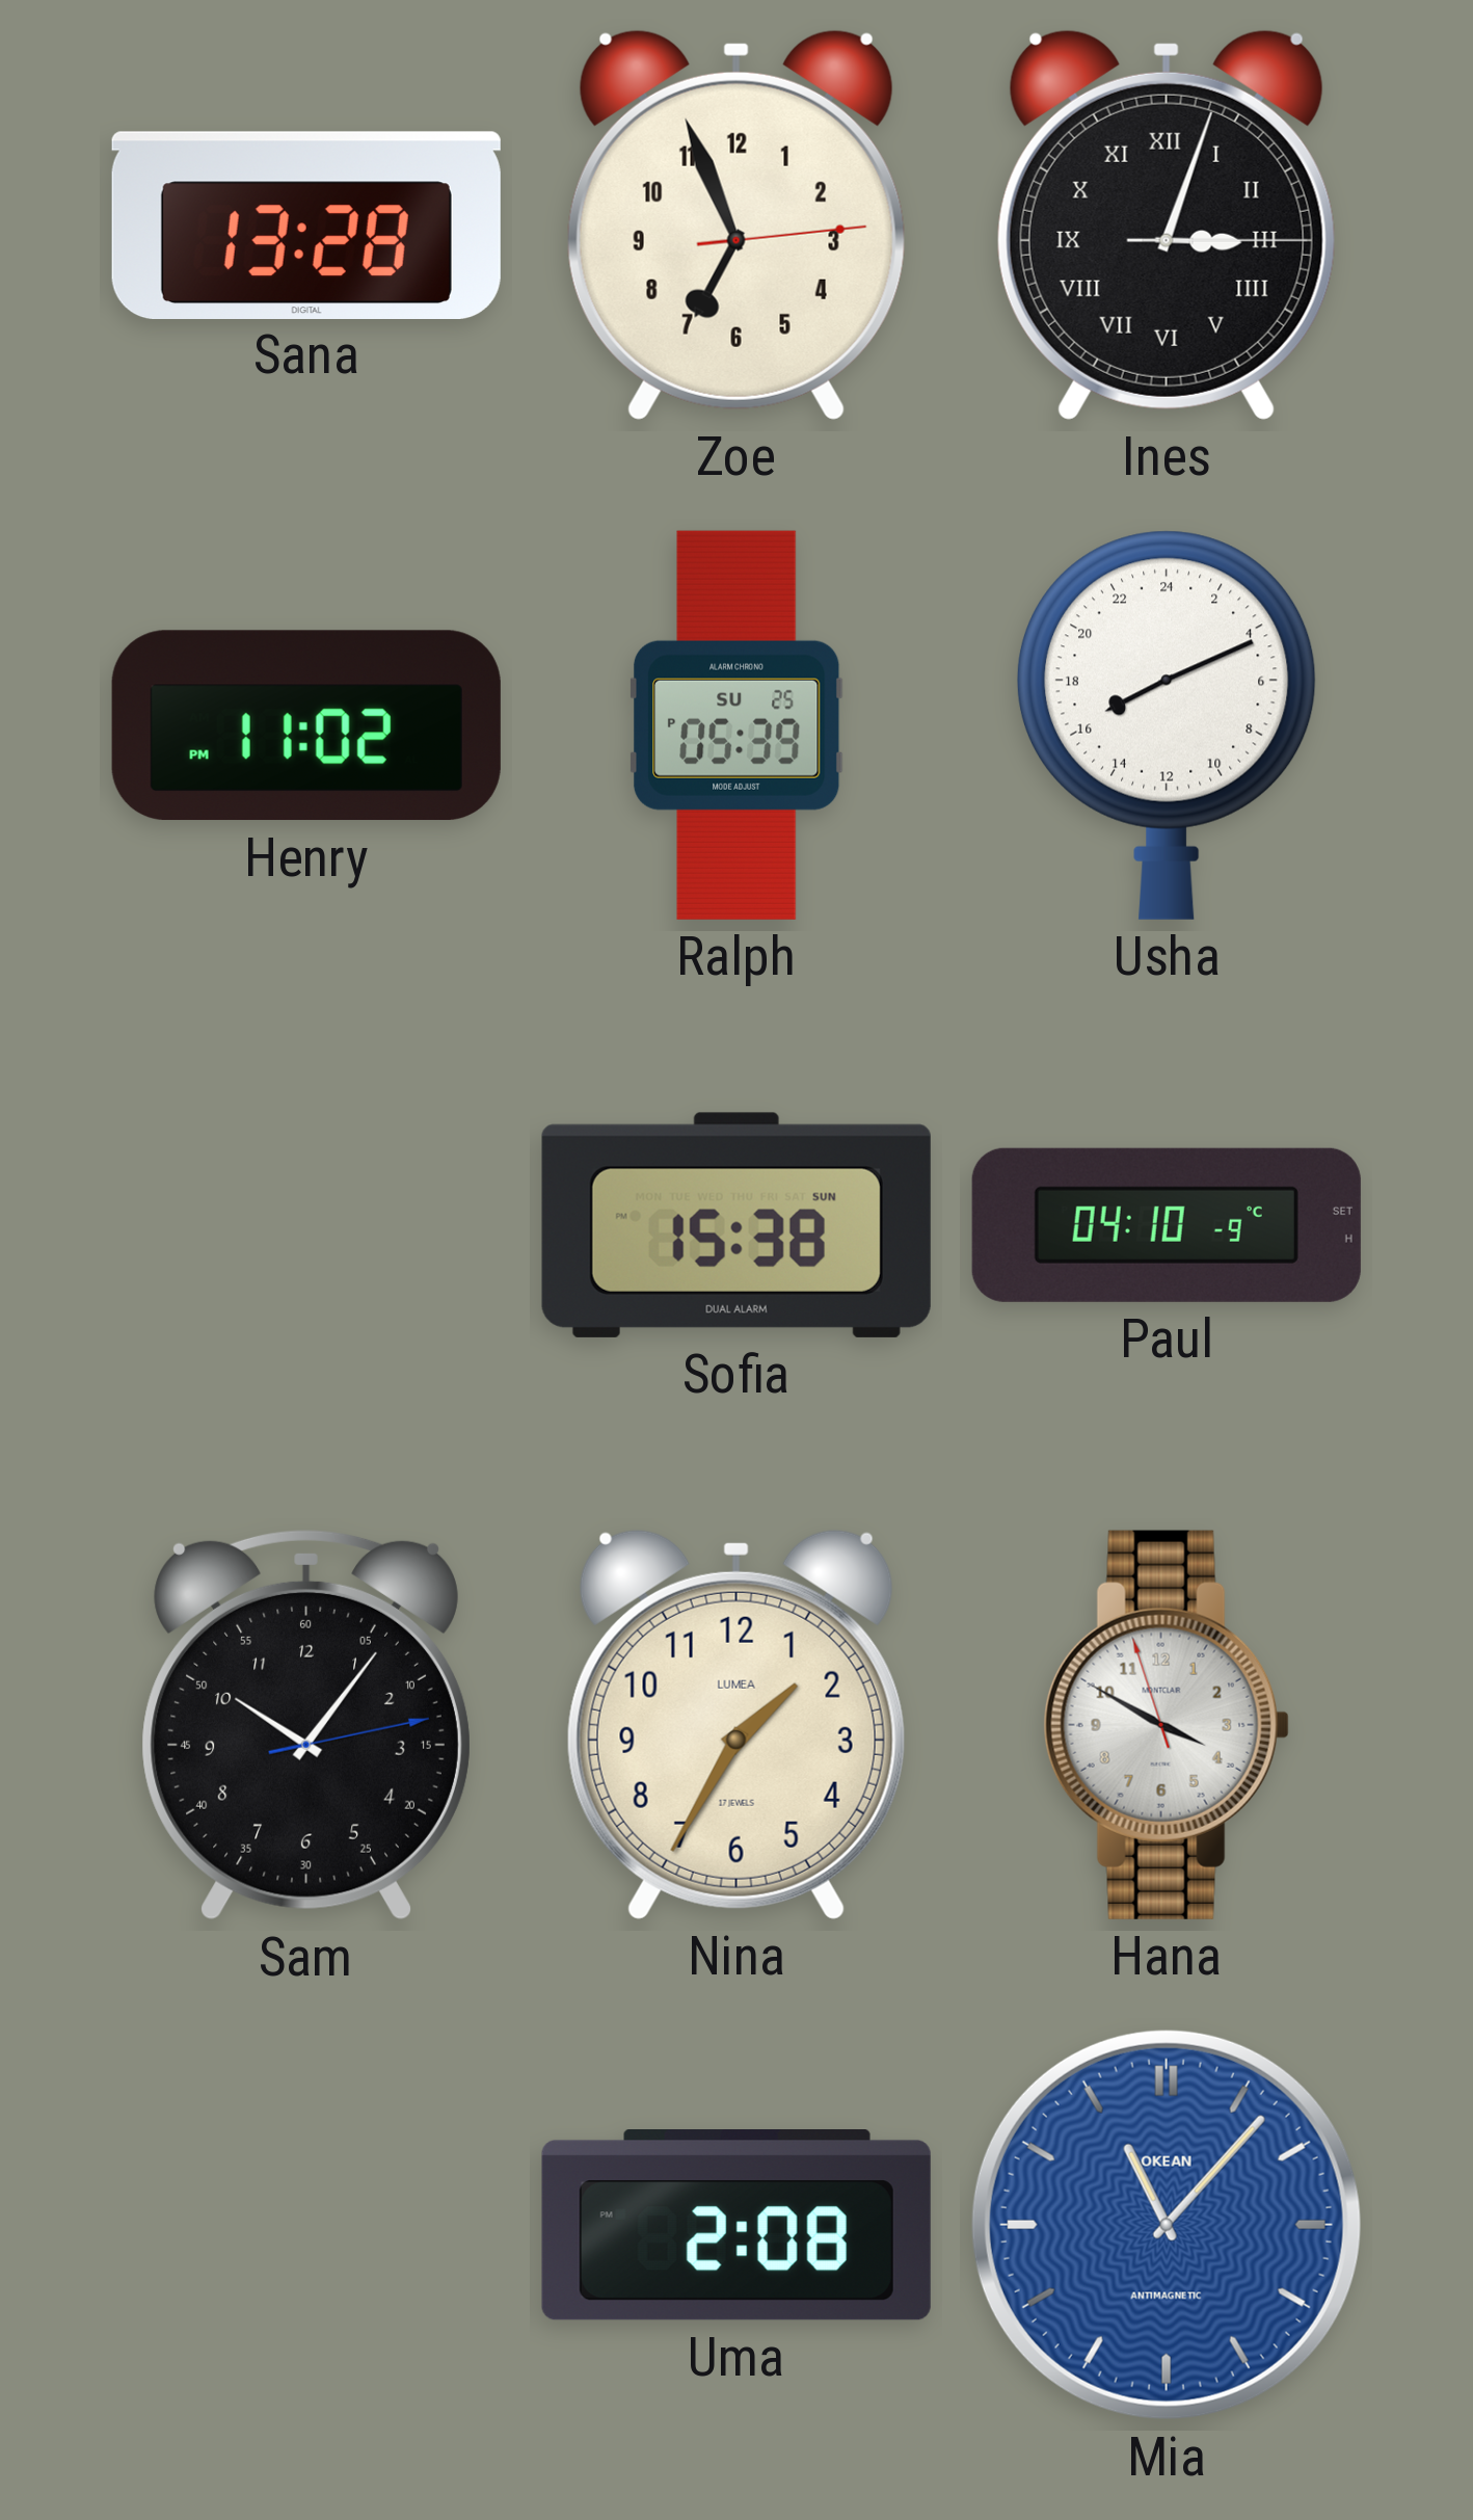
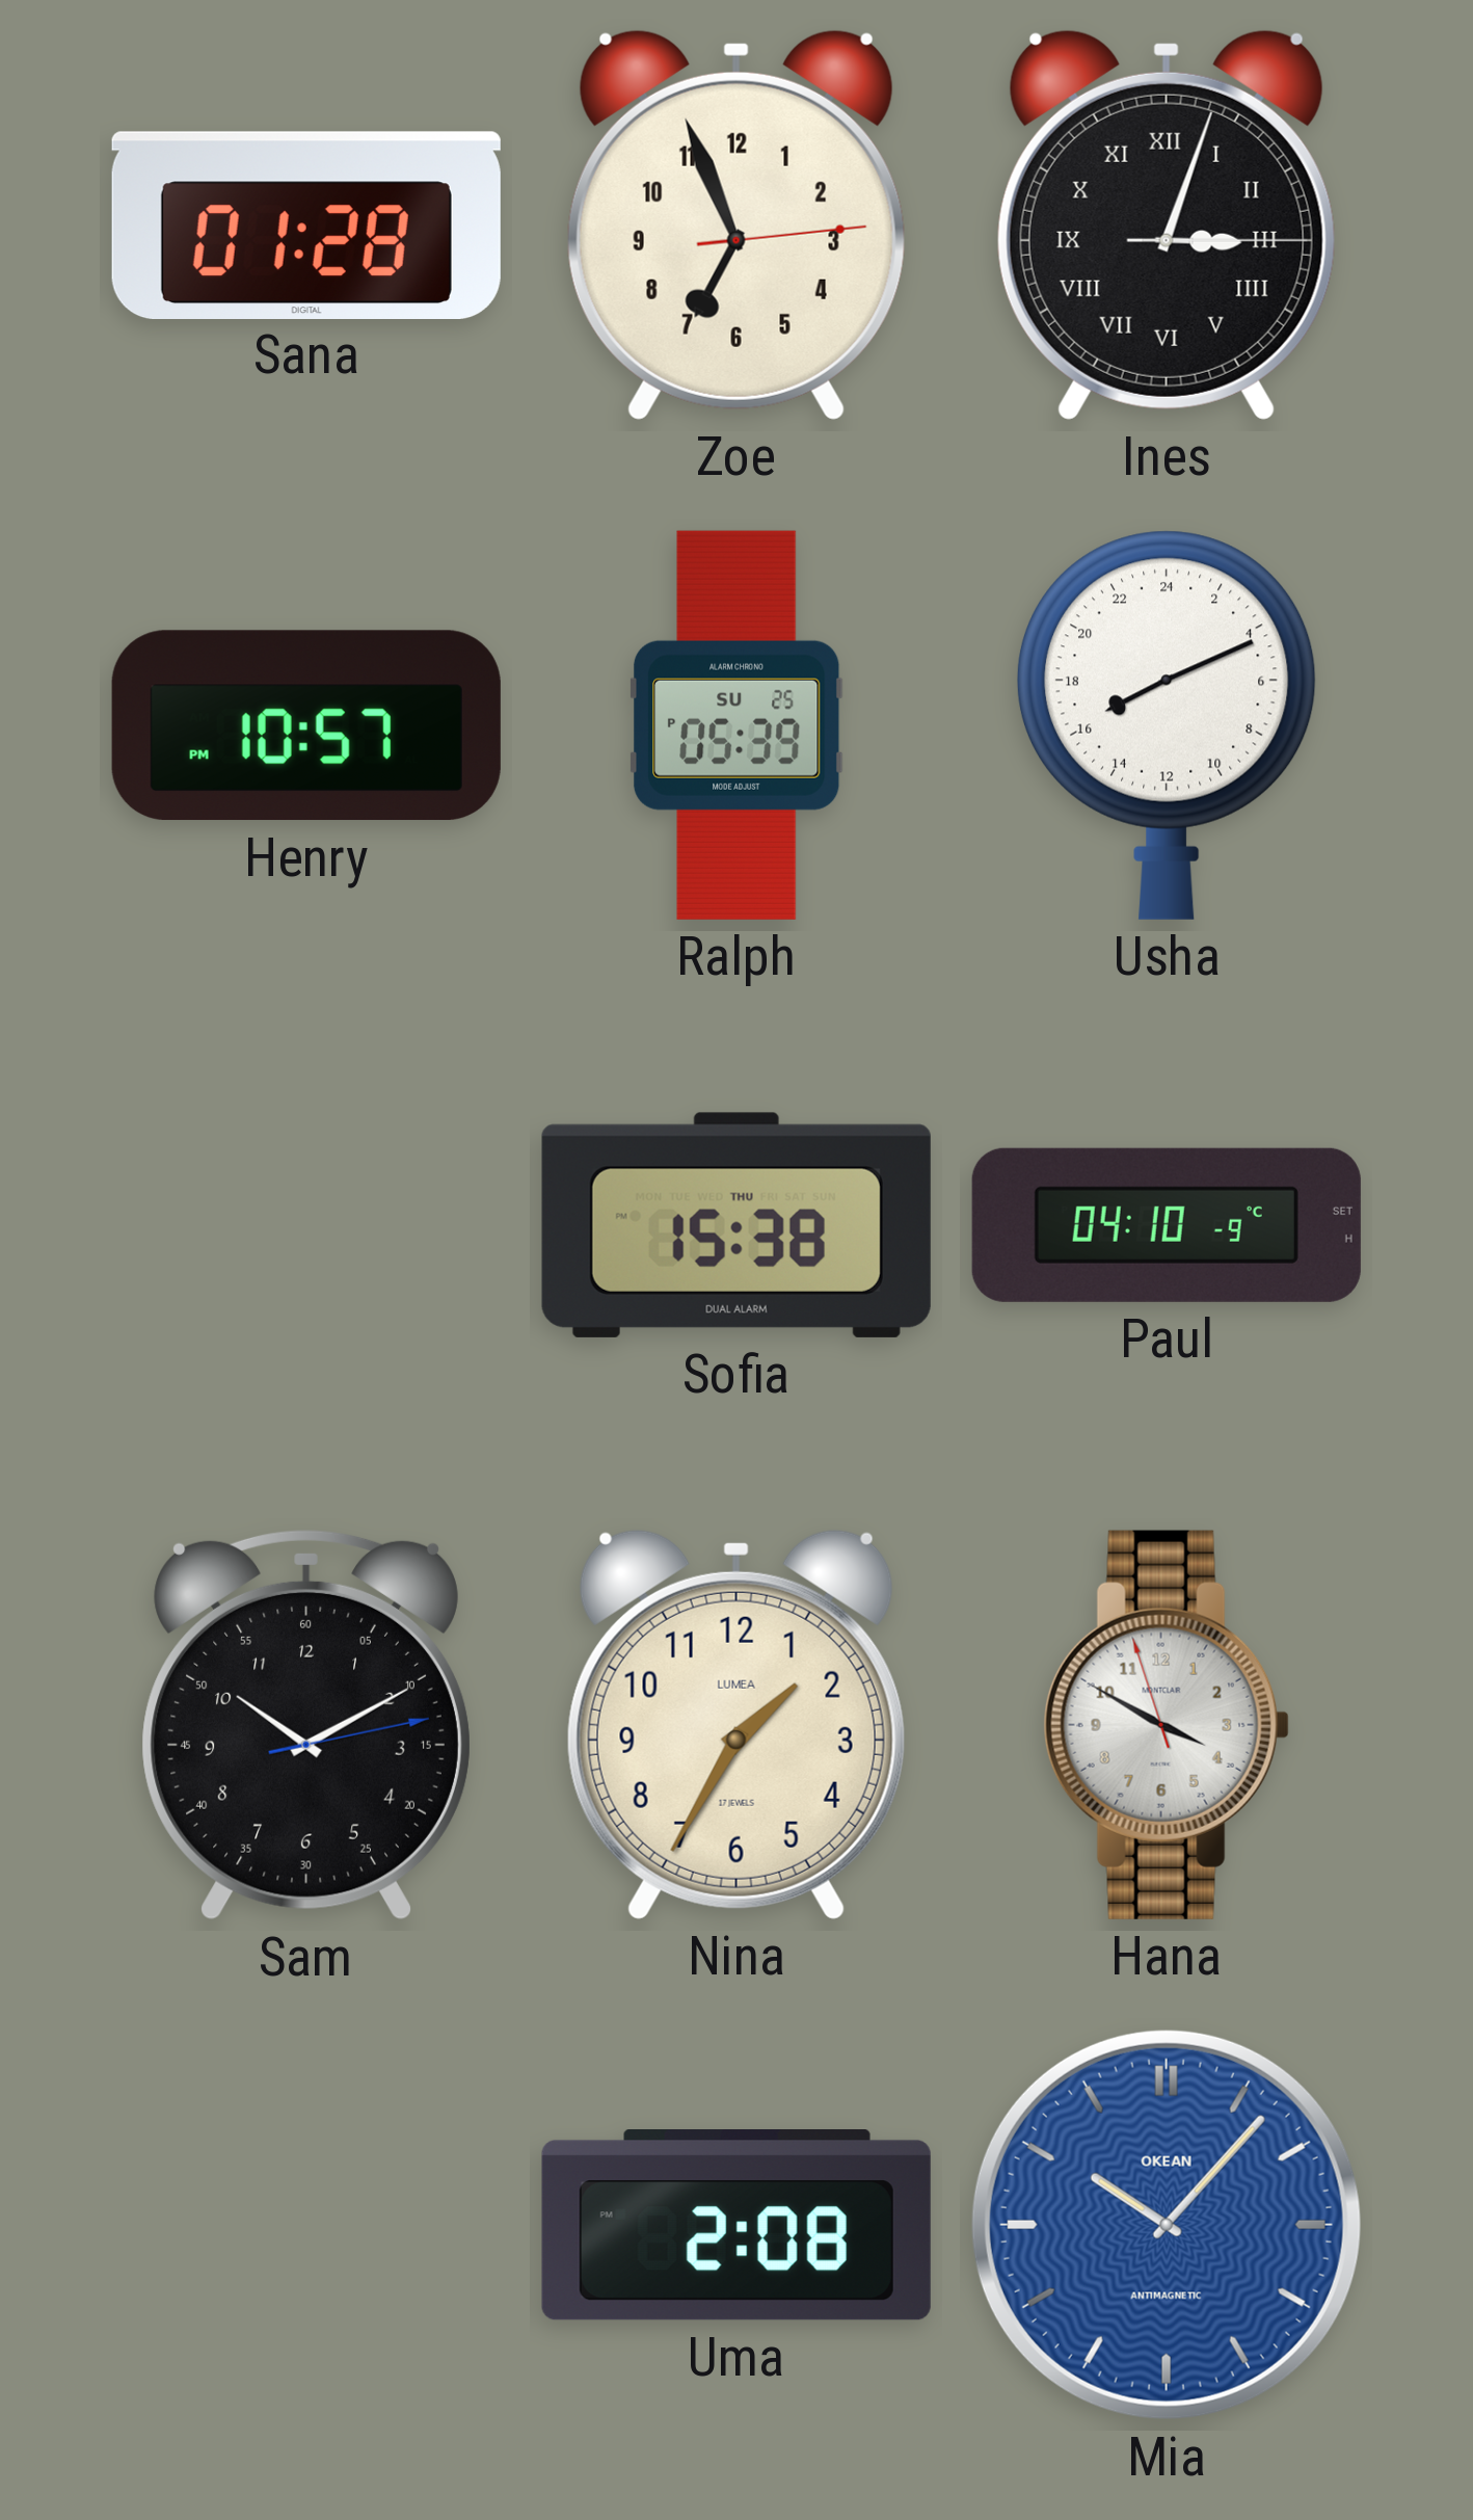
Sana: 13:28 -> 01:28
Henry: 11:02 -> 10:57
Sofia date: SUN -> THU
Sam: 10:06 -> 10:10
Mia: 11:07 -> 10:07
